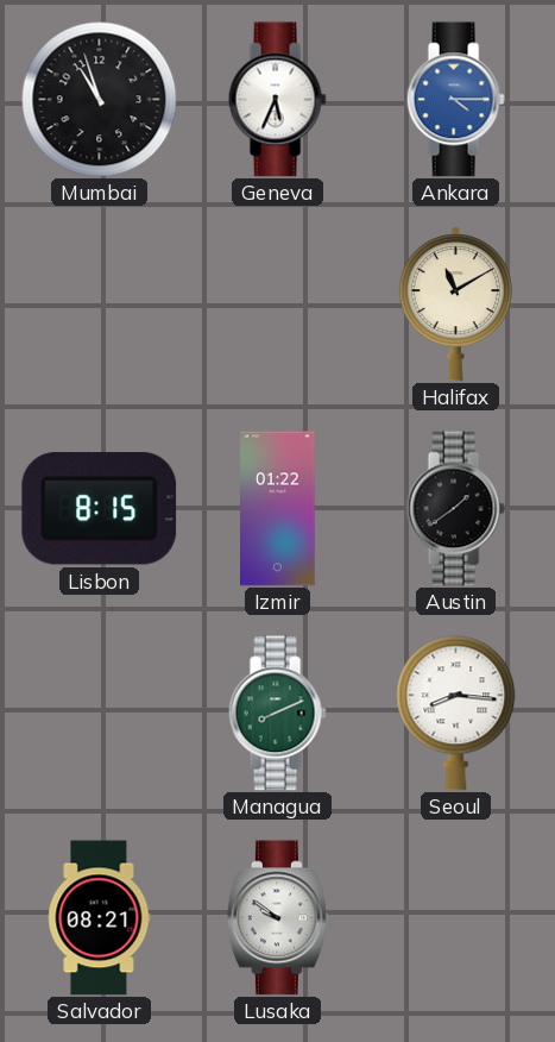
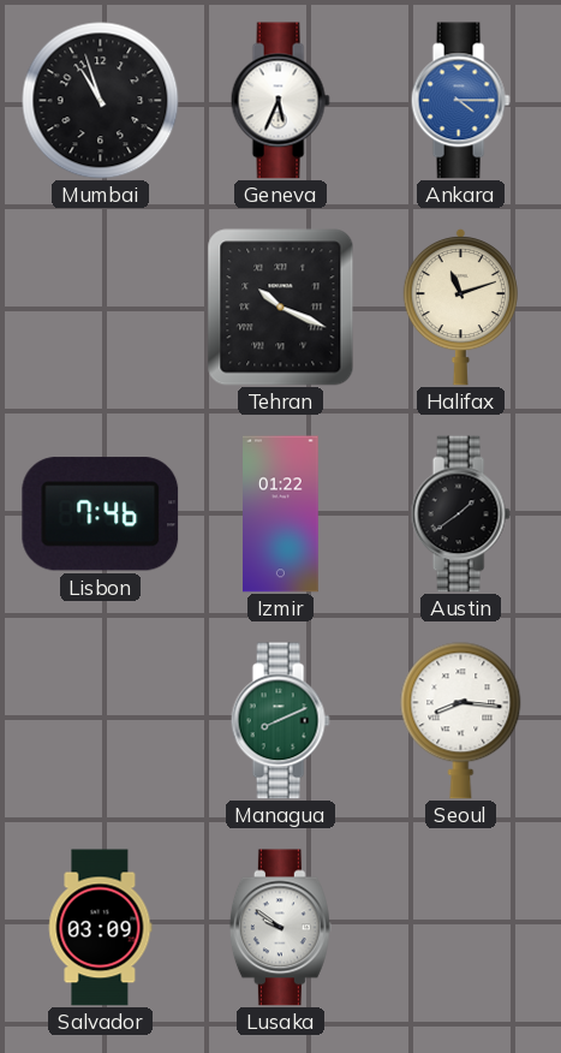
Tehran: none -> 10:19
Halifax: 11:10 -> 11:12
Lisbon: 8:15 -> 7:46
Salvador: 08:21 -> 03:09
